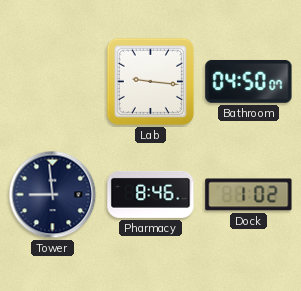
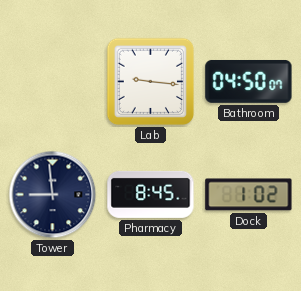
Pharmacy: 8:46 -> 8:45
